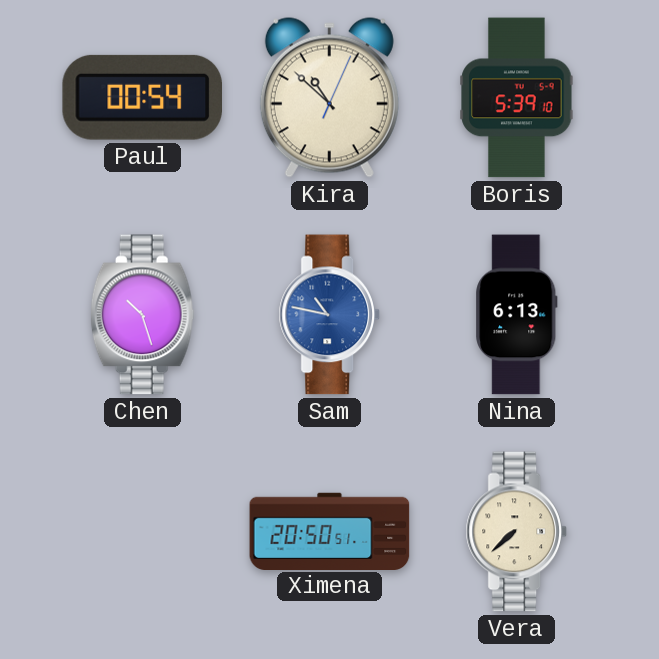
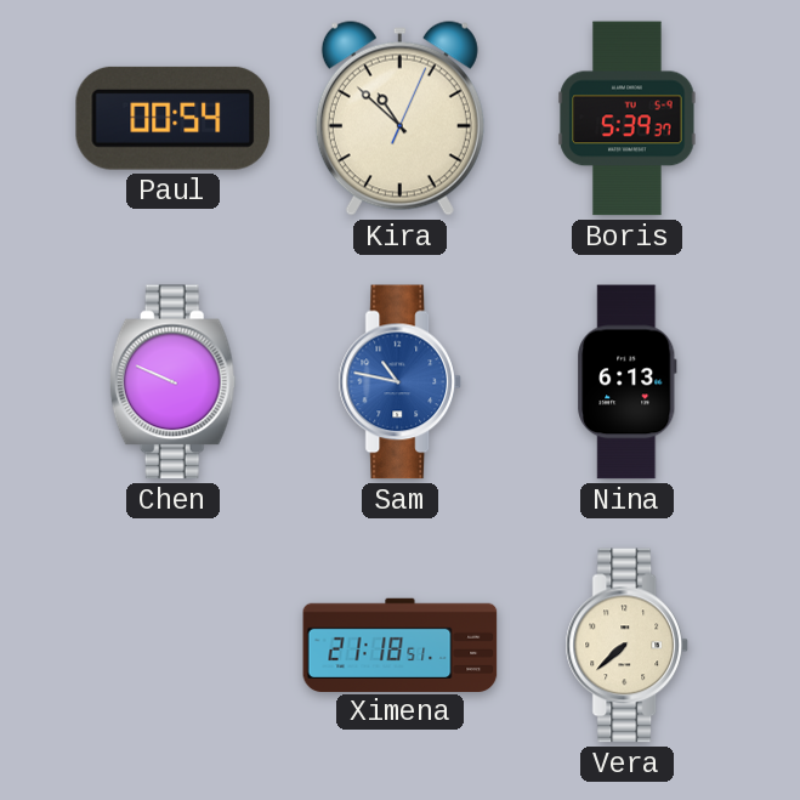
Boris: 5:39:10 -> 5:39:37
Chen: 10:27 -> 9:49
Ximena: 20:50 -> 21:18
